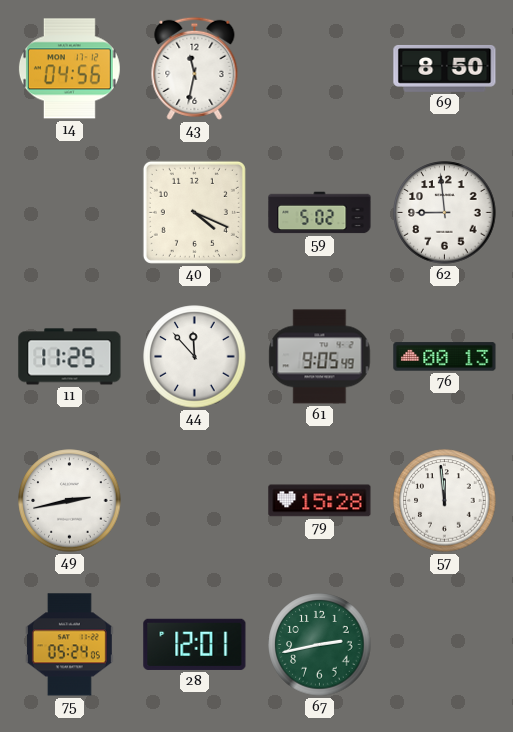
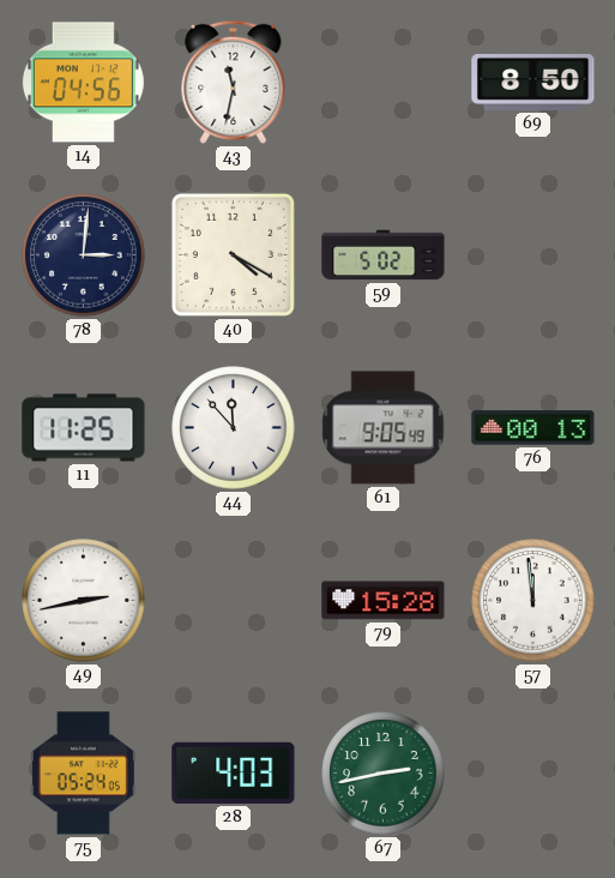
78: none -> 3:01
40: 4:19 -> 4:20
62: 8:59 -> none
28: 12:01 -> 4:03
